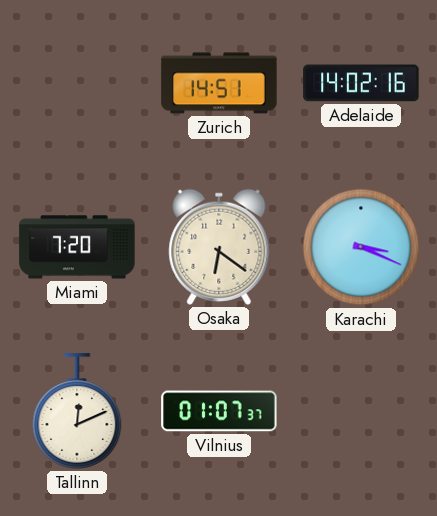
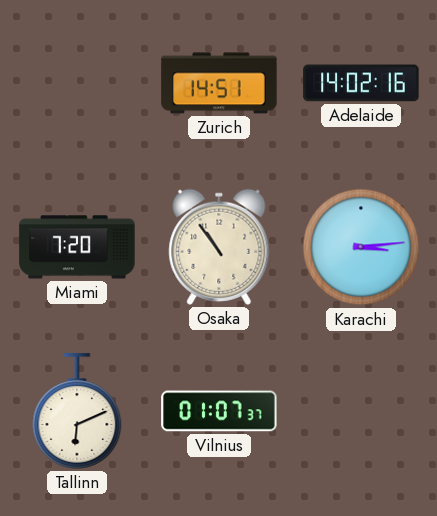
Osaka: 6:21 -> 10:54
Karachi: 3:19 -> 3:14
Tallinn: 12:11 -> 6:11
